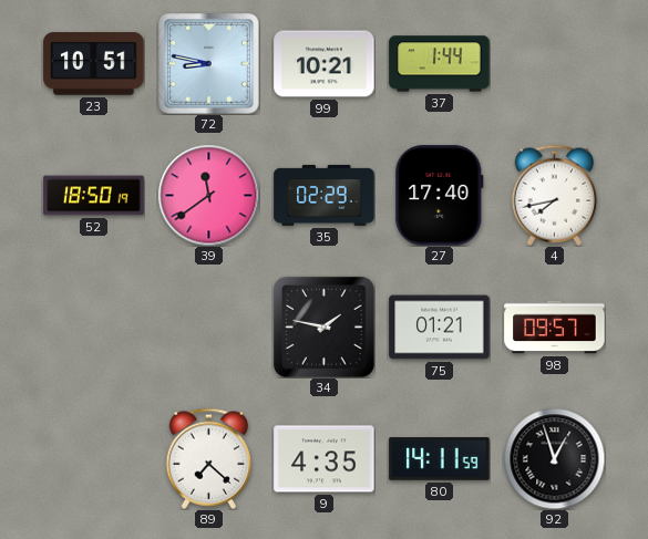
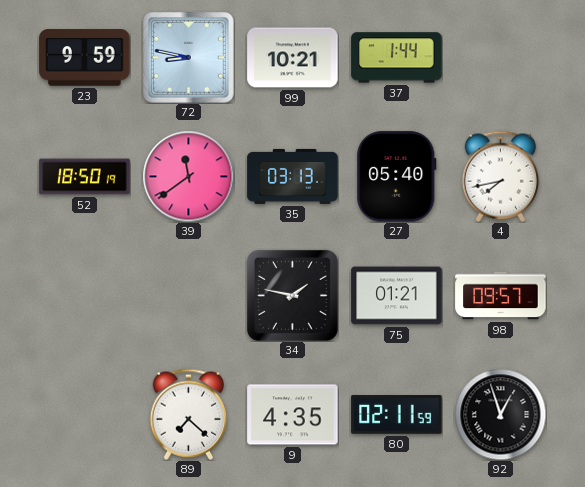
23: 10:51 -> 9:59
35: 02:29 -> 03:13
27: 17:40 -> 05:40
80: 14:11 -> 02:11
